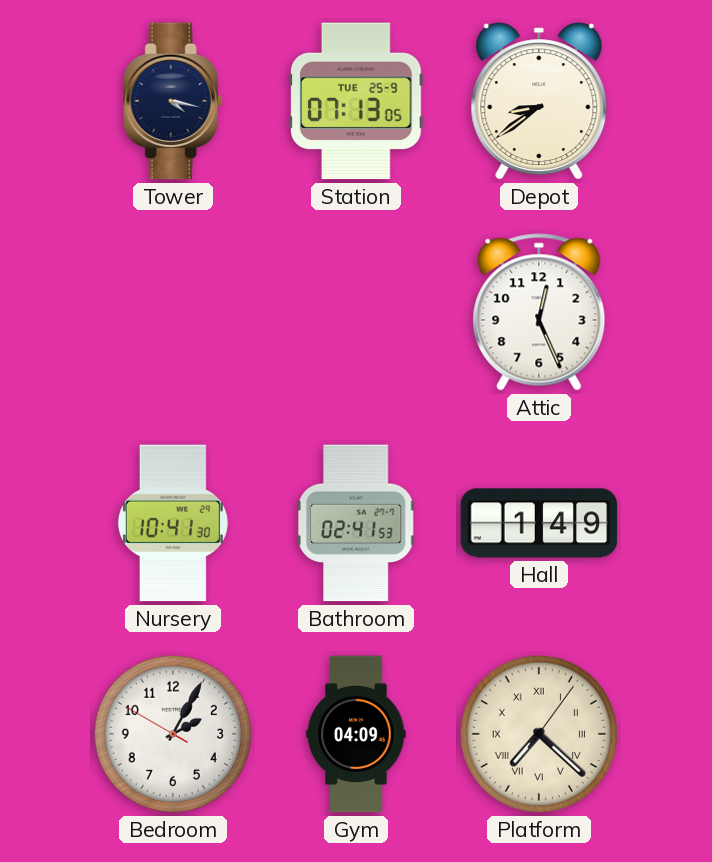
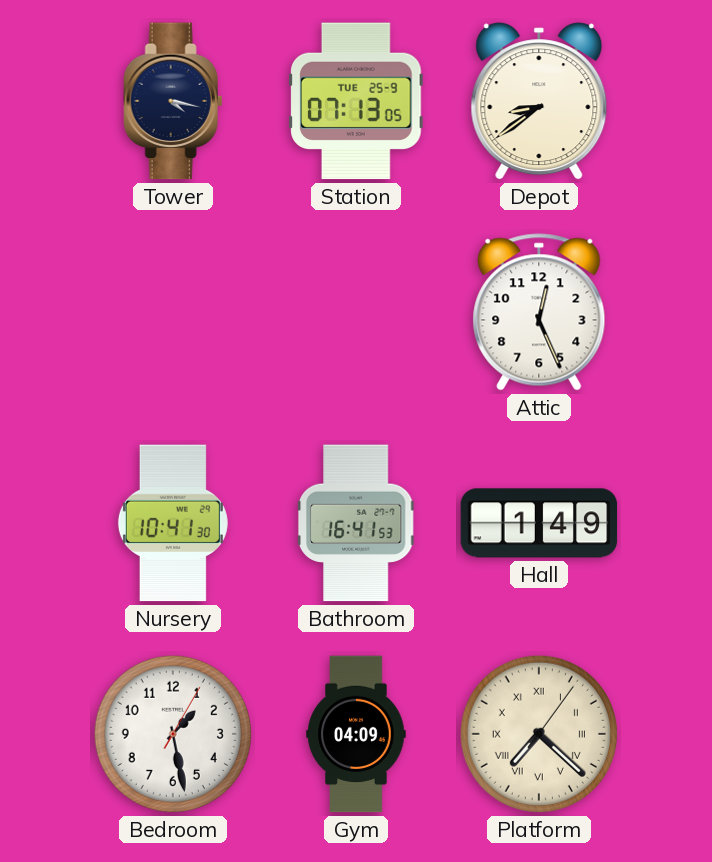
Bathroom: 02:41 -> 16:41
Bedroom: 2:04 -> 1:28
